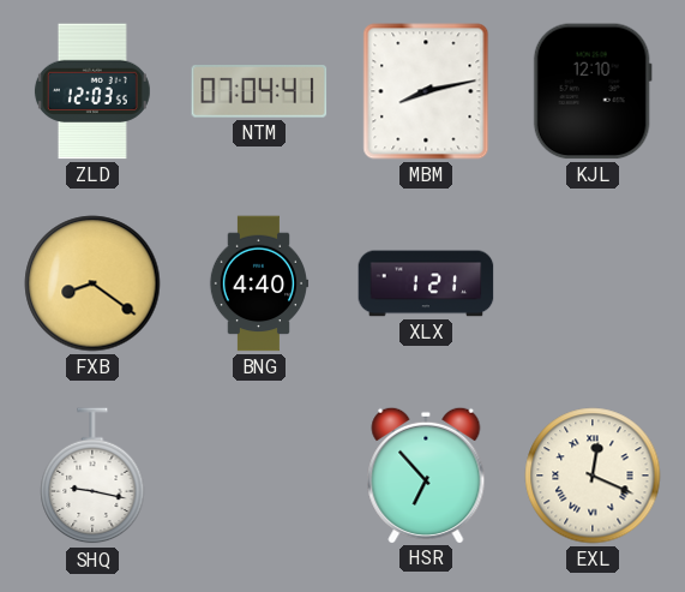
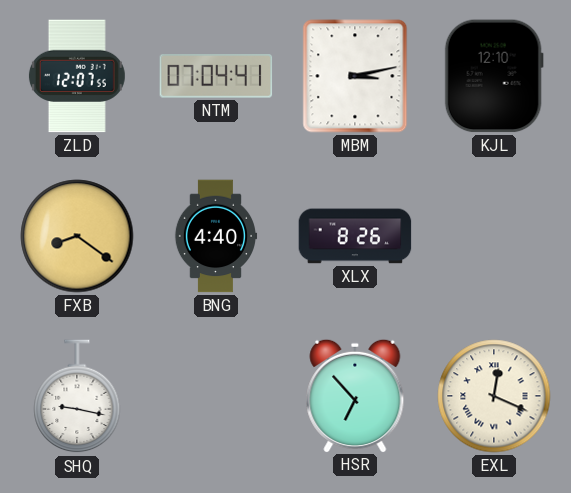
ZLD: 12:03 -> 12:07
MBM: 8:13 -> 3:13
XLX: 1:21 -> 8:26
